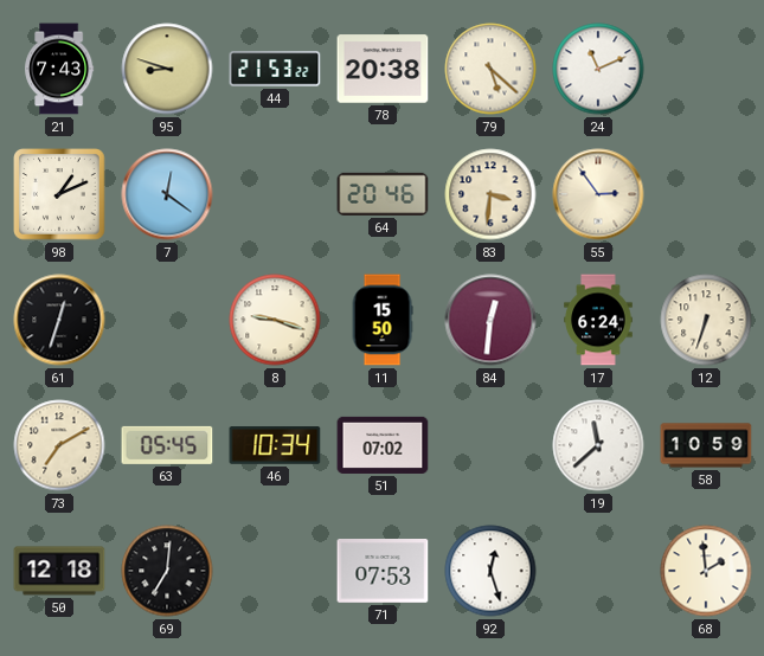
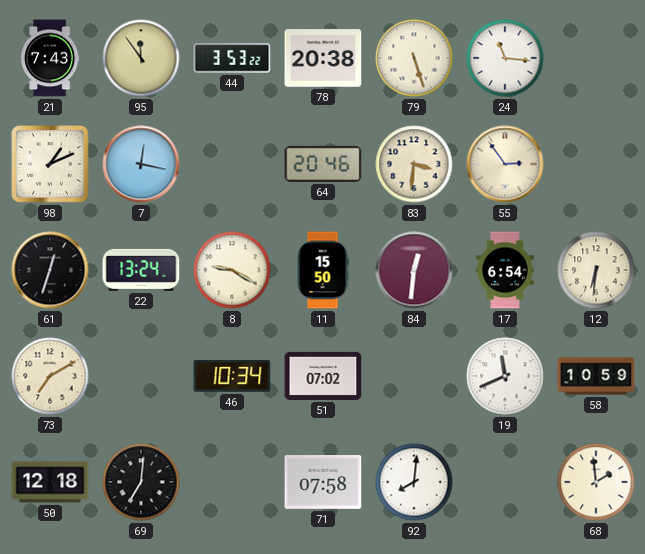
95: 8:48 -> 11:54
44: 21:53 -> 3:53
79: 5:22 -> 5:27
24: 11:11 -> 11:16
7: 12:21 -> 12:17
22: none -> 13:24
8: 9:18 -> 9:20
17: 6:24 -> 6:54
12: 6:33 -> 6:31
63: 05:45 -> none
19: 11:38 -> 11:41
71: 07:53 -> 07:58
92: 12:27 -> 8:01
